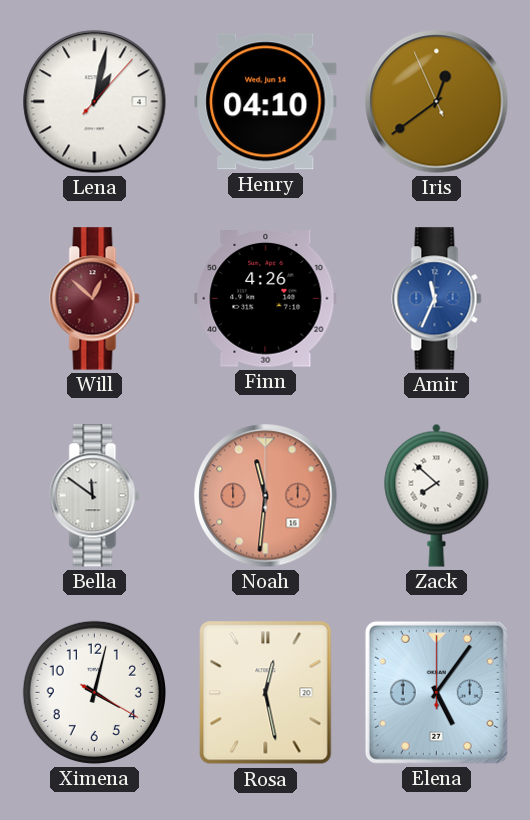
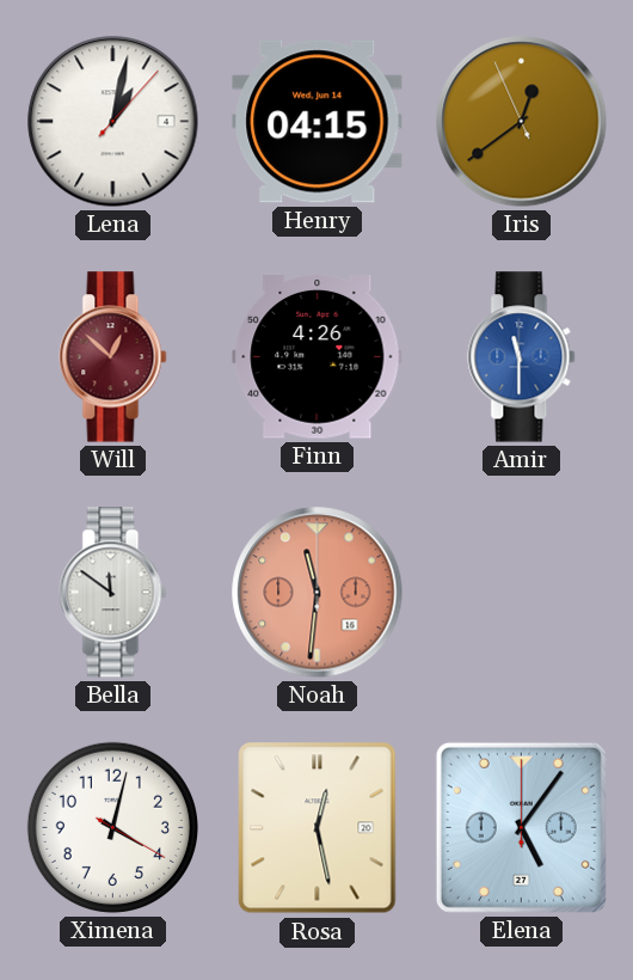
Henry: 04:10 -> 04:15
Amir: 11:34 -> 11:30
Zack: 7:52 -> none
